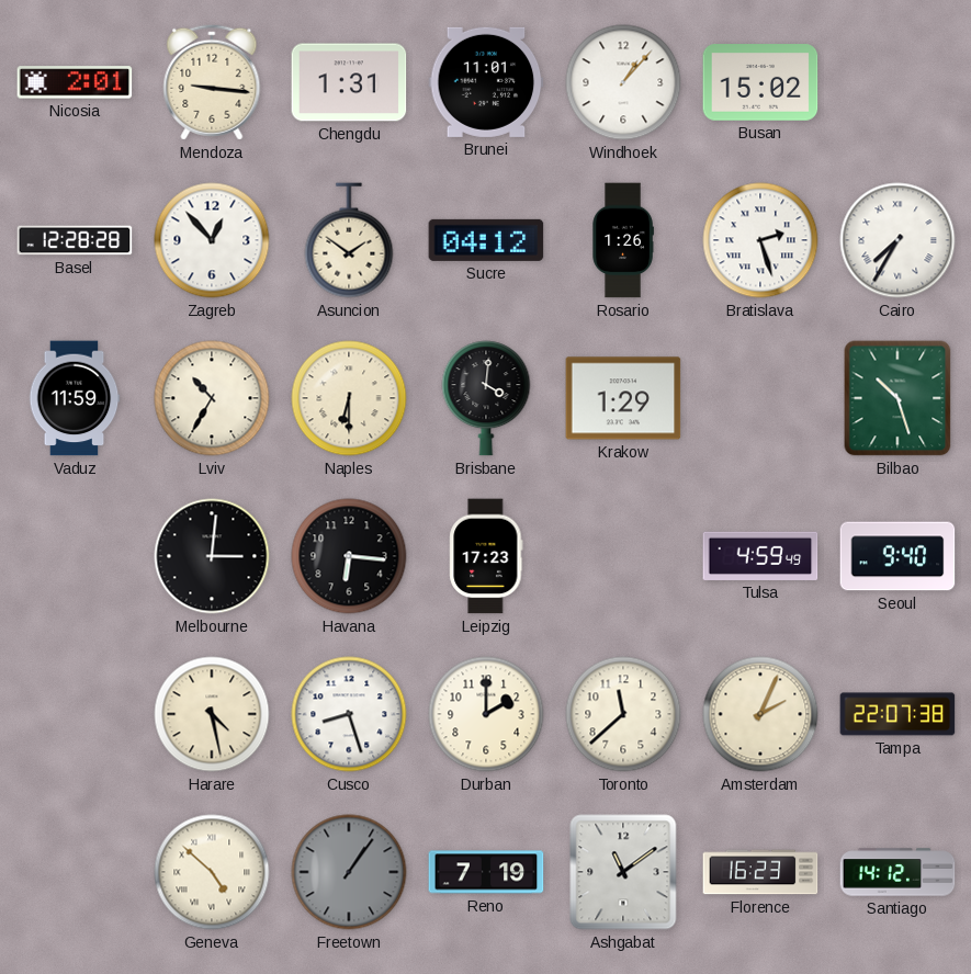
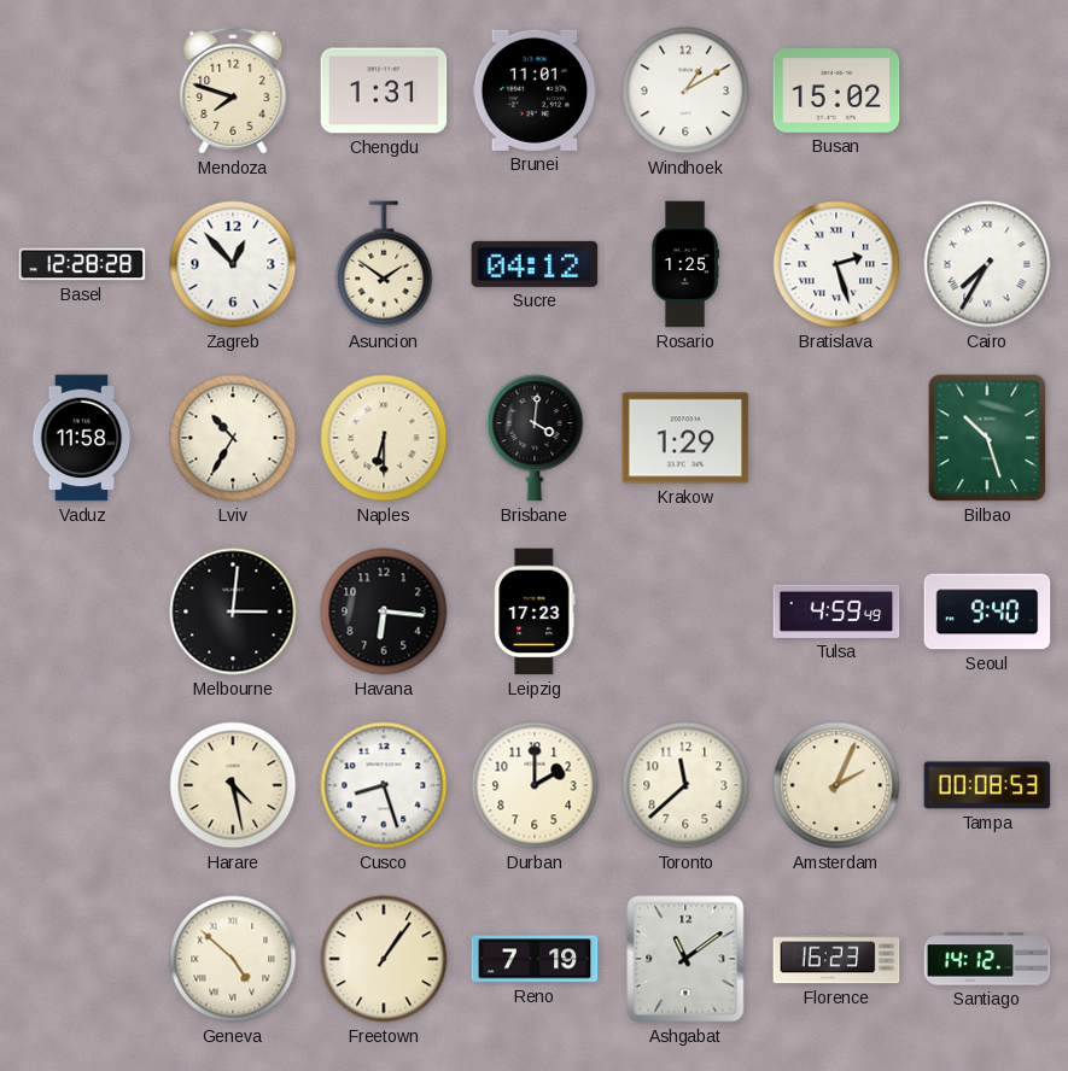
Nicosia: 2:01 -> none
Mendoza: 9:16 -> 7:48
Windhoek: 1:07 -> 1:10
Rosario: 1:26 -> 1:25
Vaduz: 11:59 -> 11:58
Tampa: 22:07 -> 00:08
Freetown dial: grey -> cream
